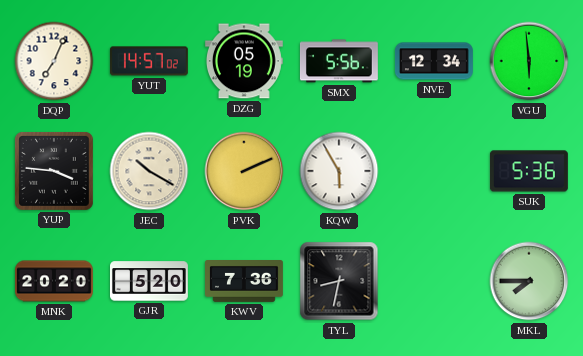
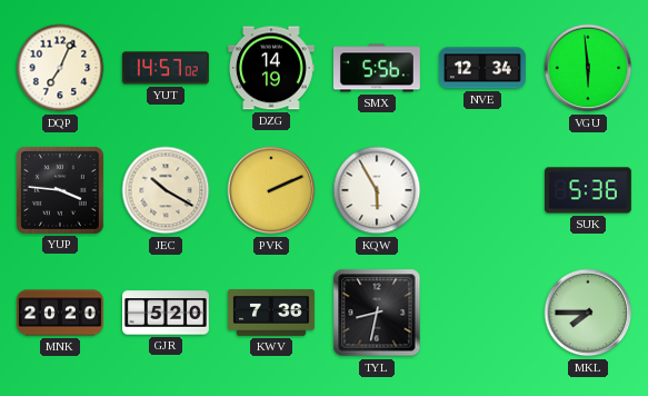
DZG: 05:19 -> 14:19
